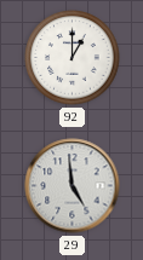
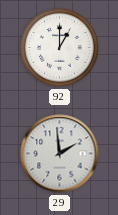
29: 4:59 -> 1:59
